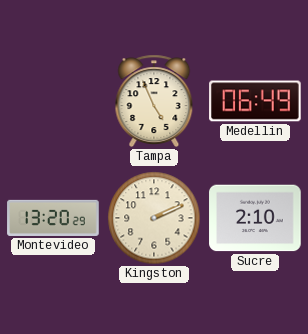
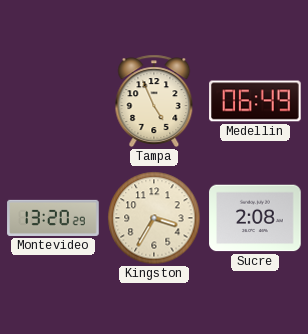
Kingston: 2:11 -> 3:35
Sucre: 2:10 -> 2:08
